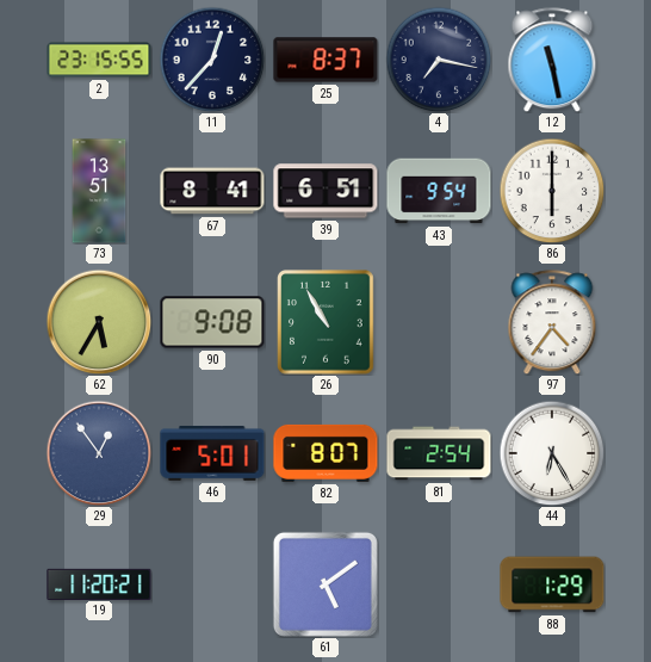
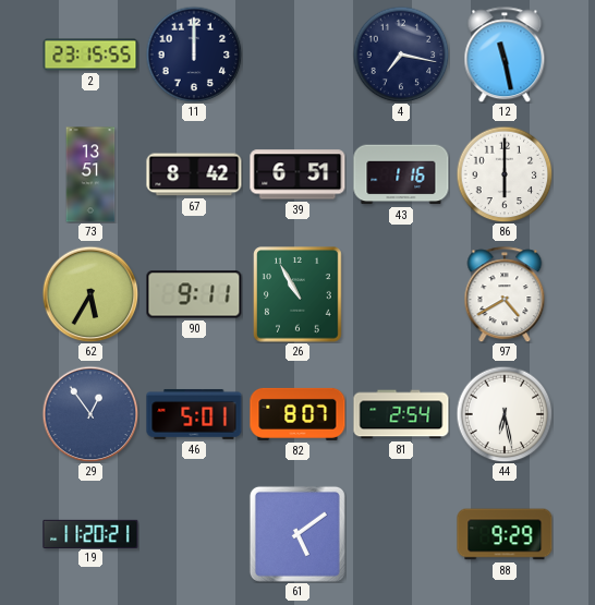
11: 12:37 -> 12:00
25: 8:37 -> none
67: 8:41 -> 8:42
43: 9:54 -> 1:16
90: 9:08 -> 9:11
97: 4:36 -> 4:40
44: 6:25 -> 6:28
88: 1:29 -> 9:29
